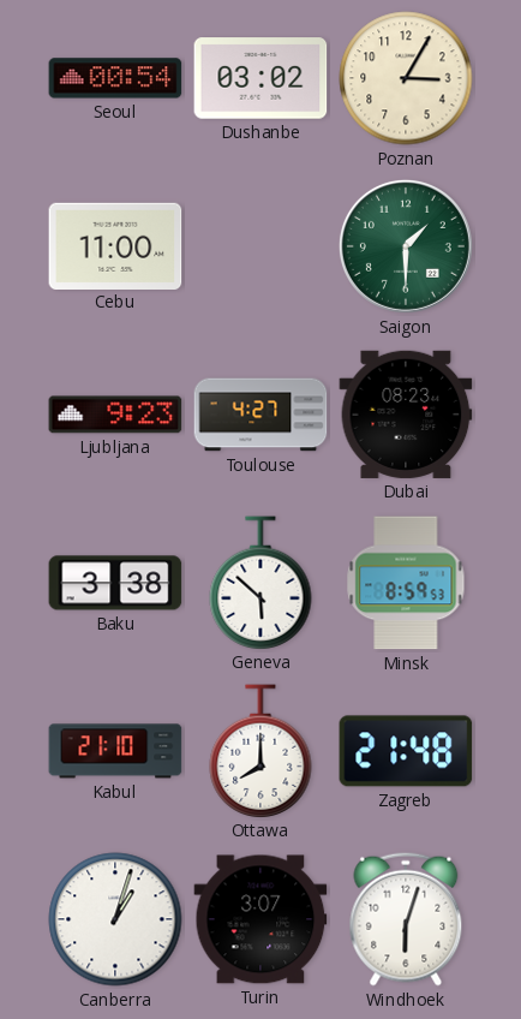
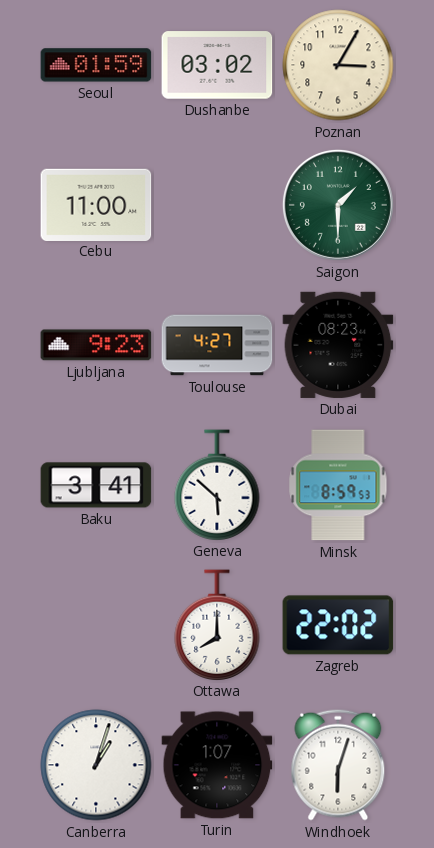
Seoul: 00:54 -> 01:59
Baku: 3:38 -> 3:41
Kabul: 21:10 -> none
Zagreb: 21:48 -> 22:02
Turin: 3:07 -> 1:07
